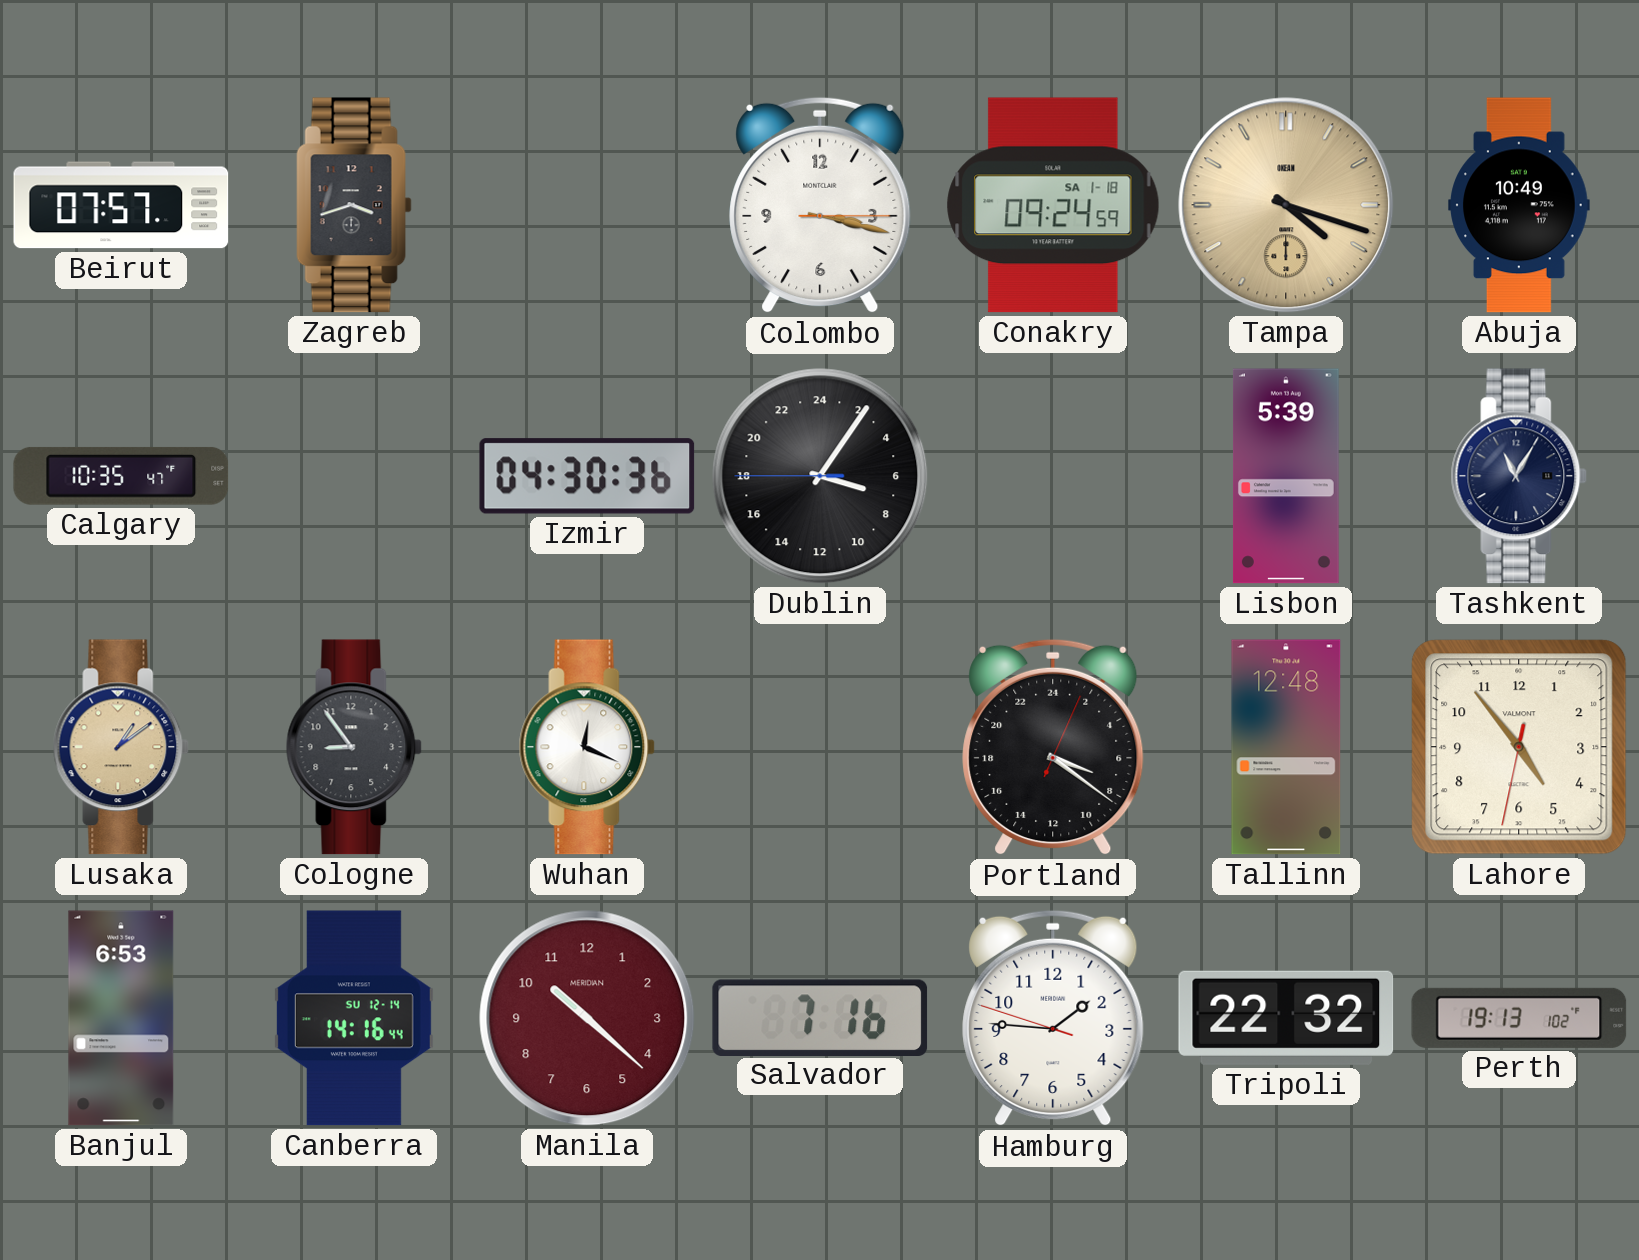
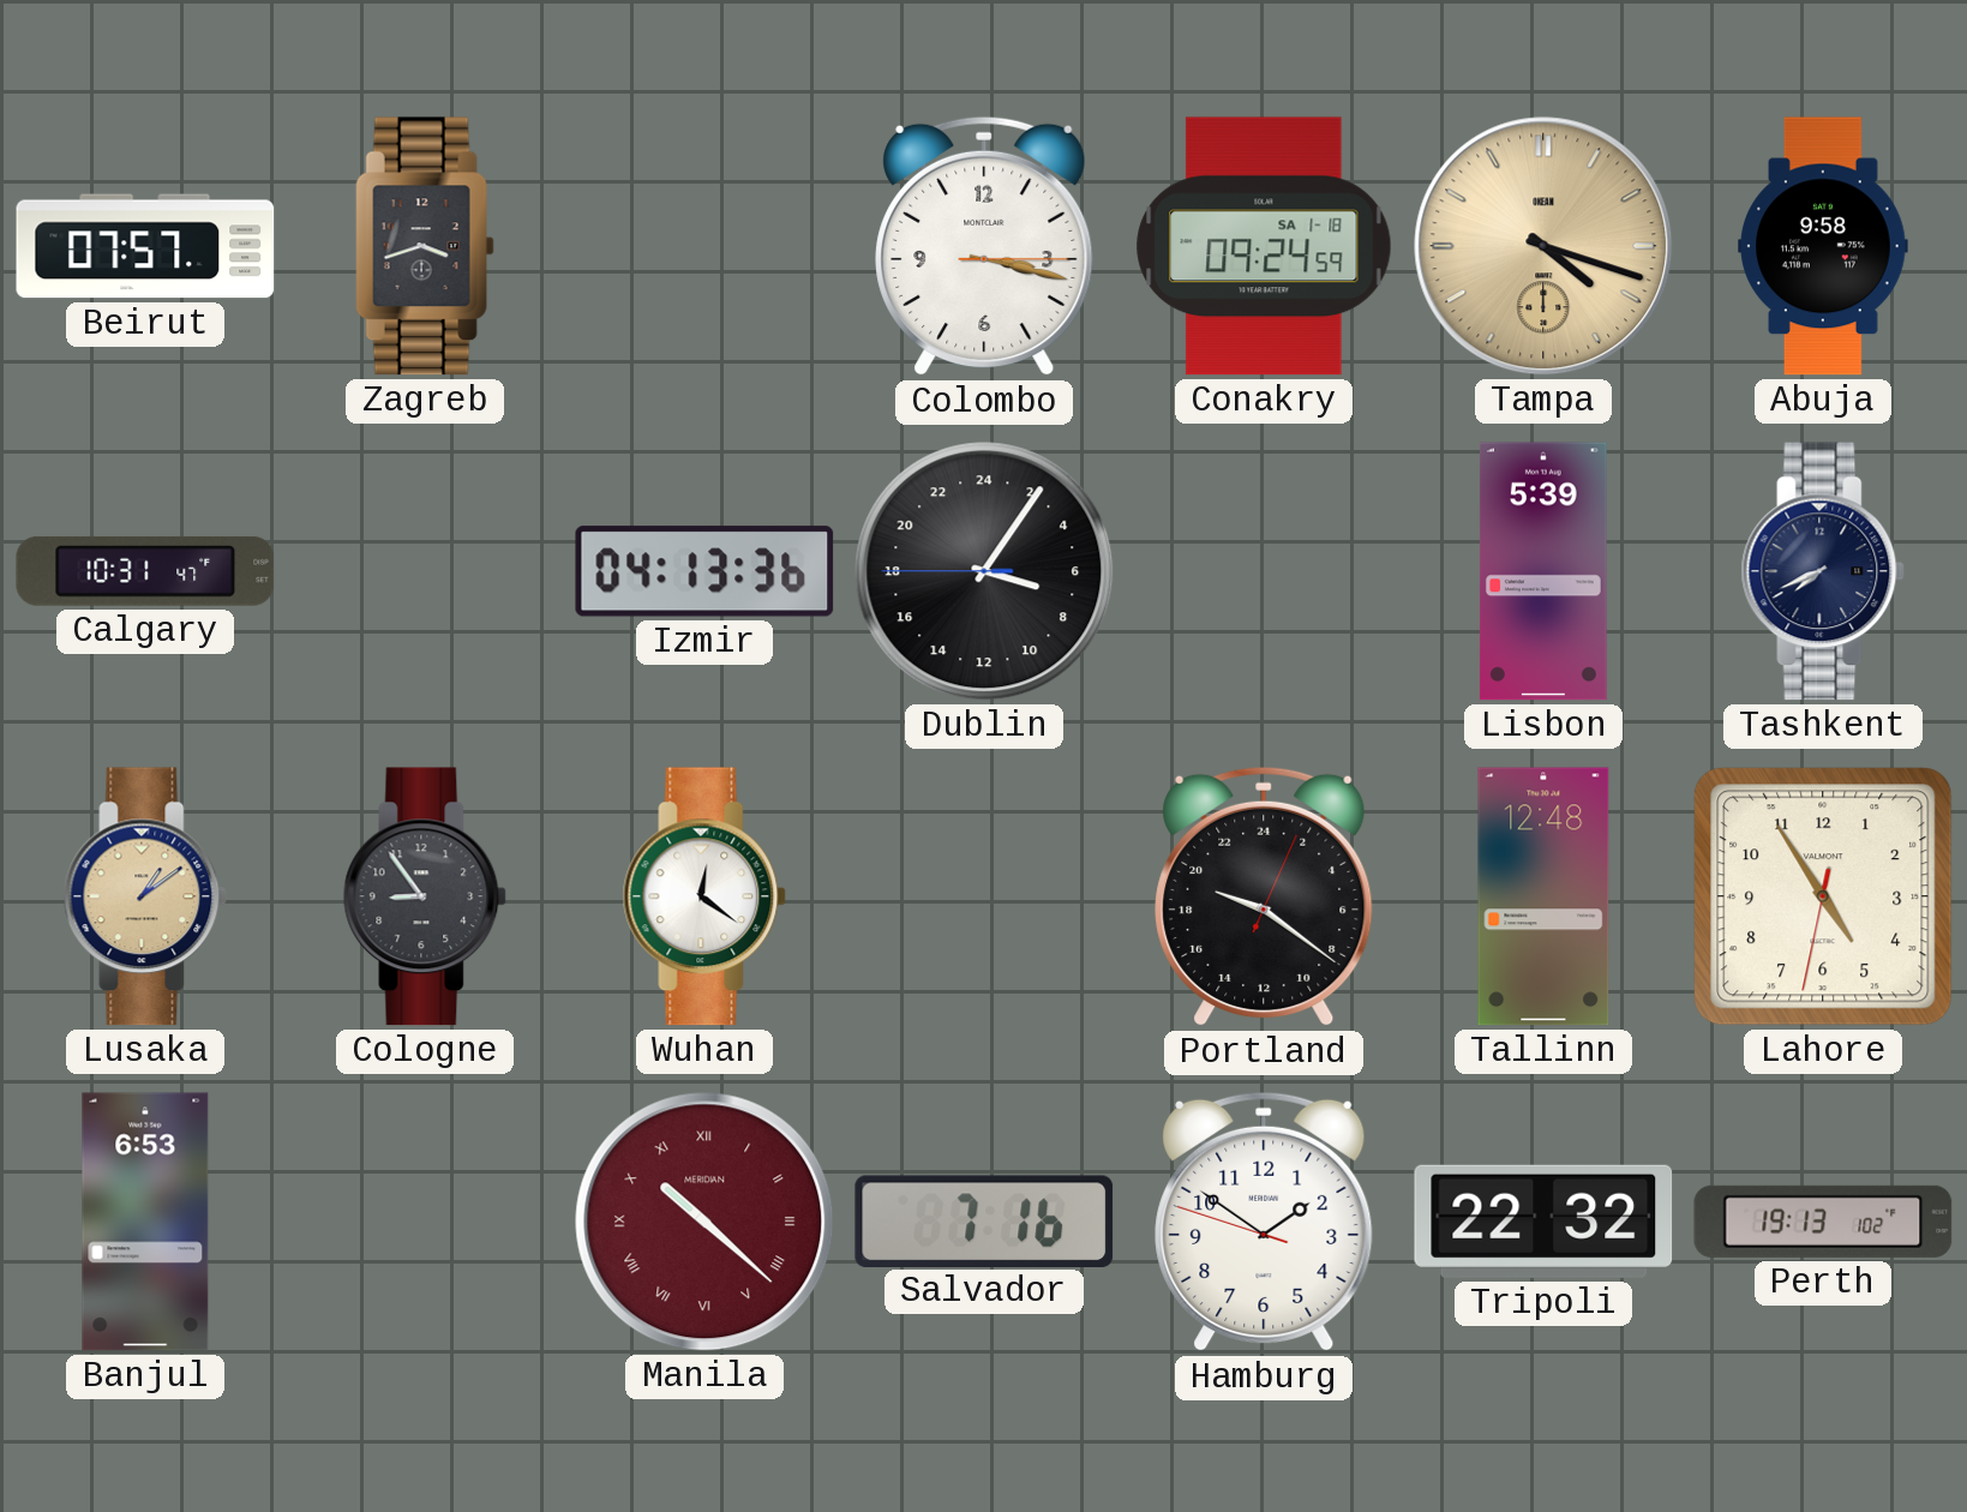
Abuja: 10:49 -> 9:58
Calgary: 10:35 -> 10:31
Izmir: 04:30 -> 04:13
Tashkent: 11:05 -> 7:41
Wuhan: 12:19 -> 12:21
Portland: 7:21 -> 19:21
Lahore: 4:53 -> 4:54
Canberra: 14:16 -> none
Manila numerals: Arabic -> Roman
Hamburg: 1:45 -> 1:50
